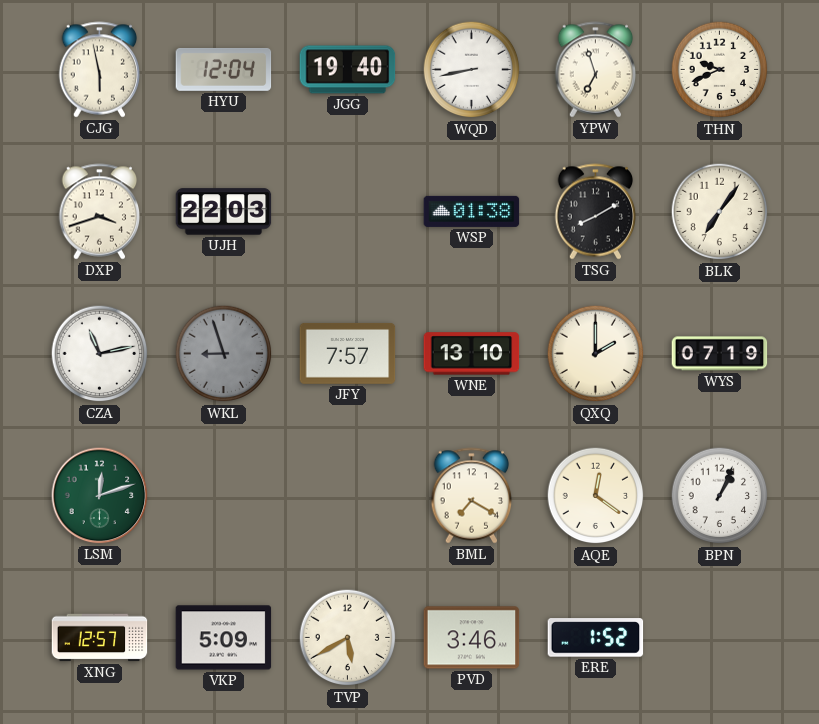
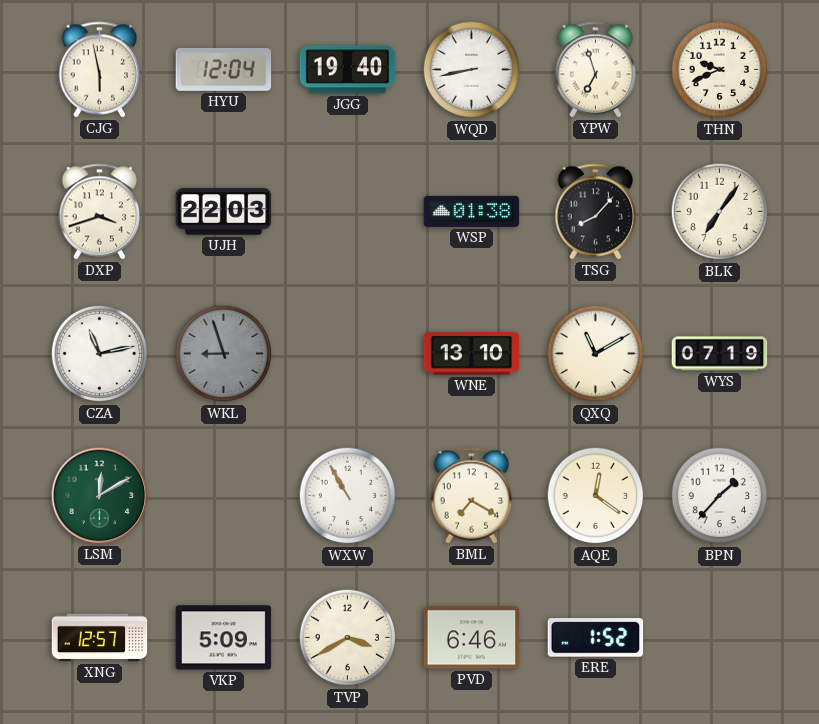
TSG: 8:10 -> 8:07
JFY: 7:57 -> none
QXQ: 2:00 -> 11:10
LSM: 12:12 -> 12:10
WXW: none -> 10:55
BPN: 1:04 -> 1:37
TVP: 5:40 -> 3:40
PVD: 3:46 -> 6:46
